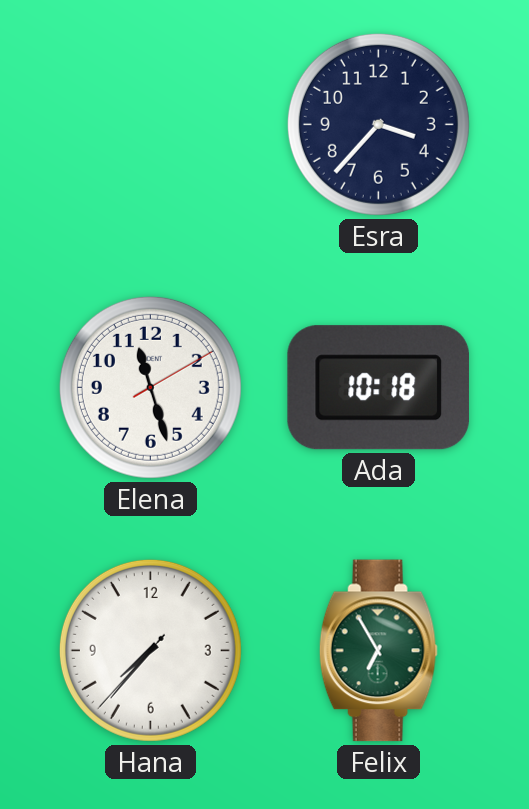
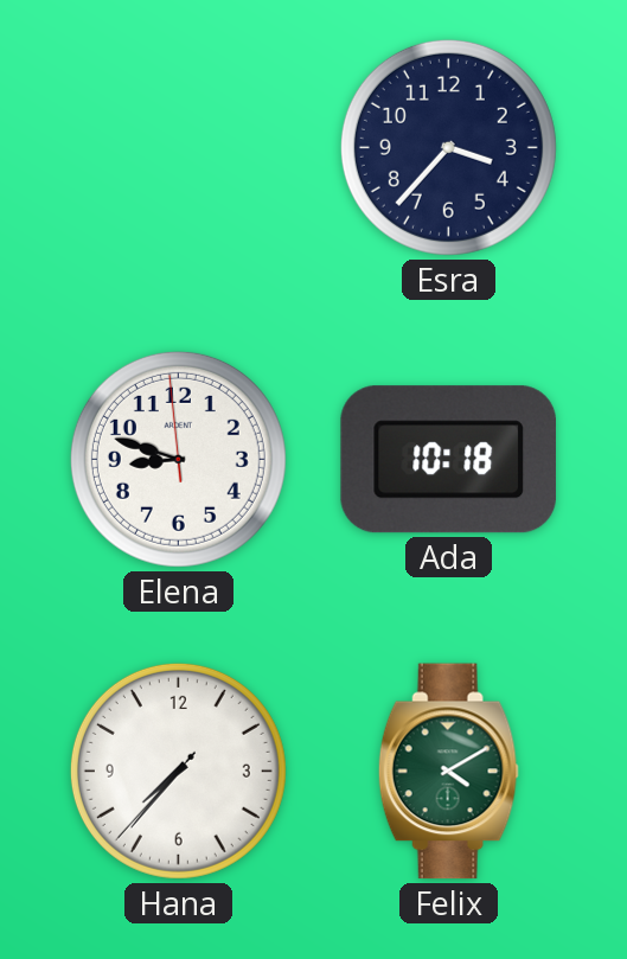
Elena: 11:27 -> 8:47
Felix: 6:55 -> 4:10
